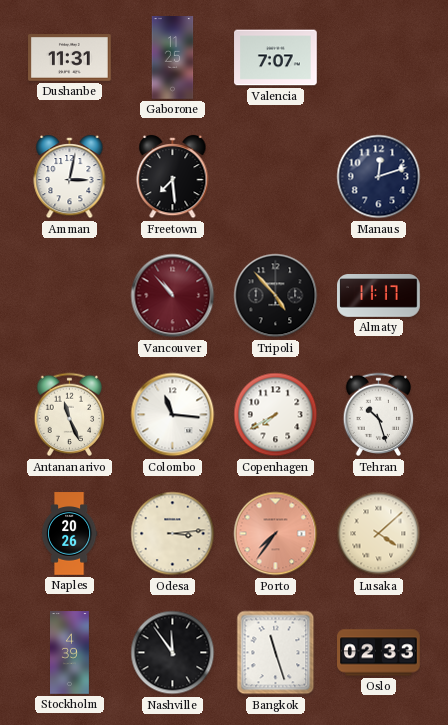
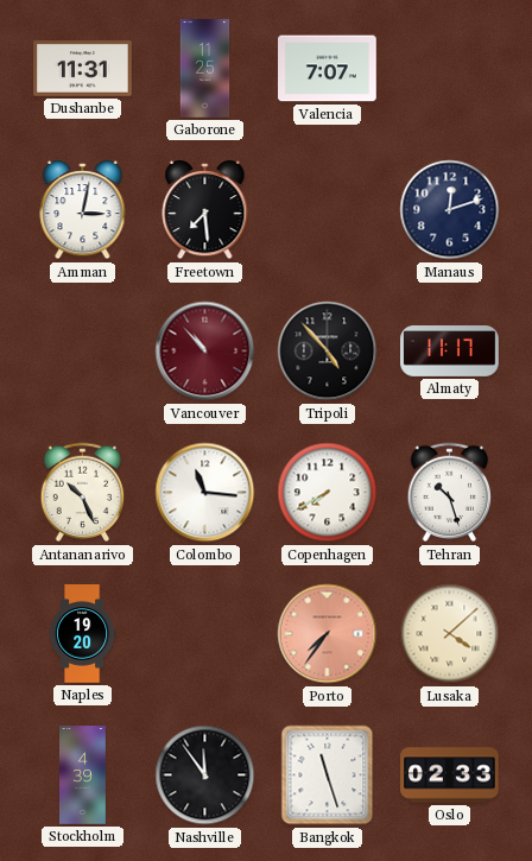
Antananarivo: 11:26 -> 10:26
Naples: 20:26 -> 19:20
Odesa: 3:14 -> none
